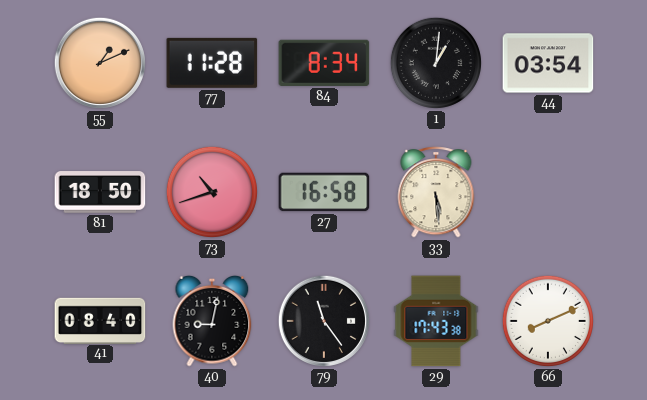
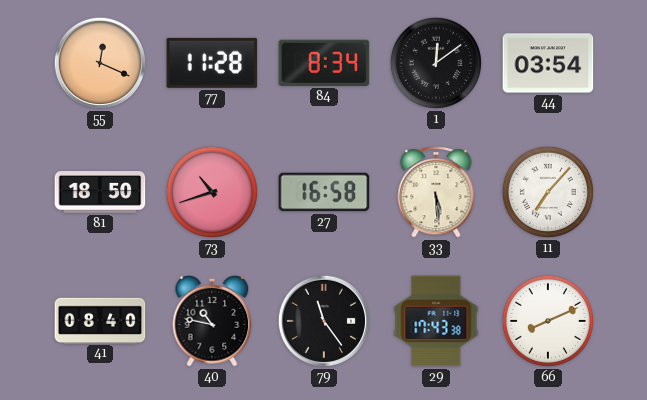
55: 1:11 -> 12:19
1: 1:01 -> 12:09
11: none -> 7:07
40: 9:02 -> 10:47
